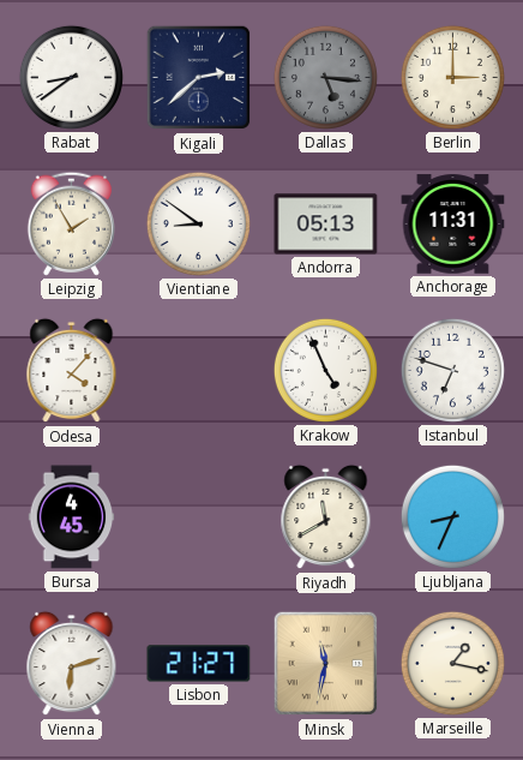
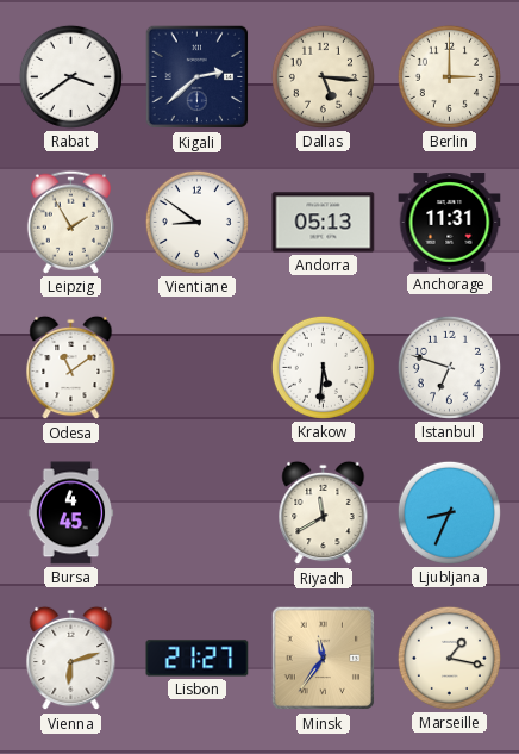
Rabat: 8:39 -> 3:39
Dallas dial: grey -> cream
Odesa: 4:07 -> 11:09
Krakow: 4:56 -> 5:31
Minsk: 11:32 -> 11:36
